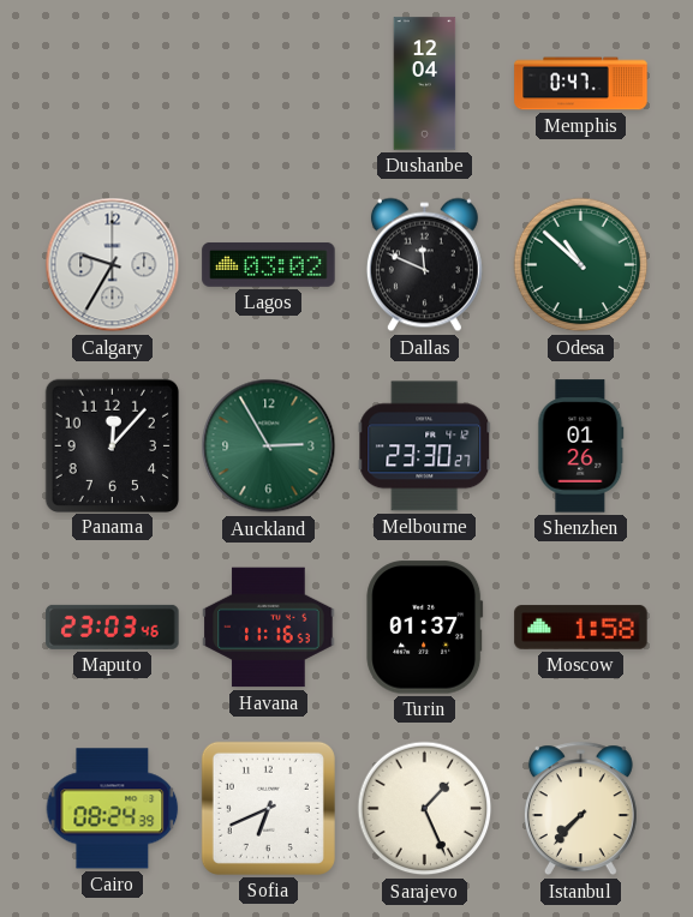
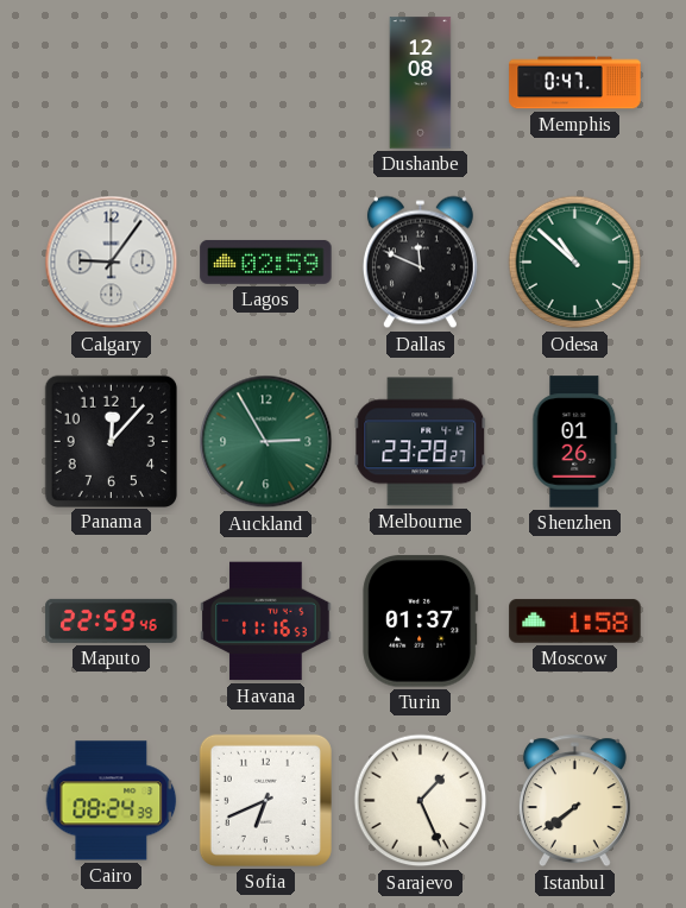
Dushanbe: 12:04 -> 12:08
Calgary: 9:35 -> 9:06
Lagos: 03:02 -> 02:59
Melbourne: 23:30 -> 23:28
Maputo: 23:03 -> 22:59
Istanbul: 7:37 -> 7:39
